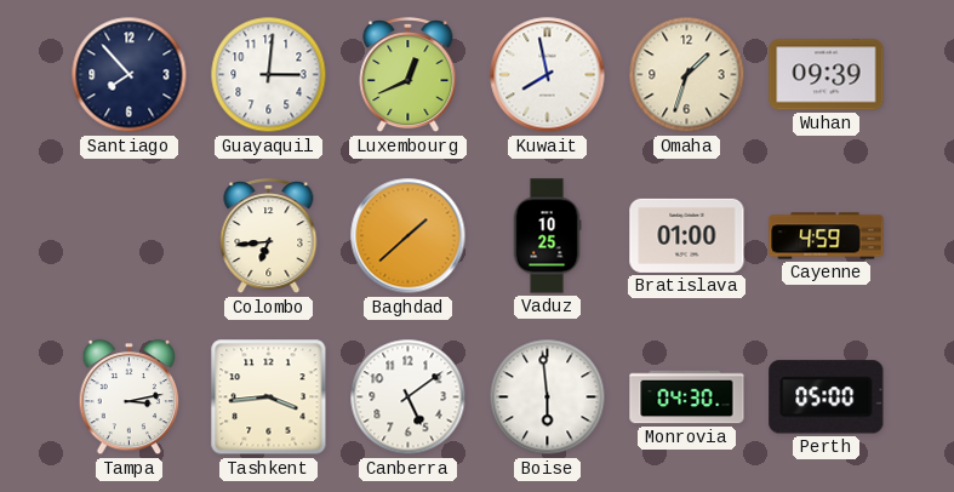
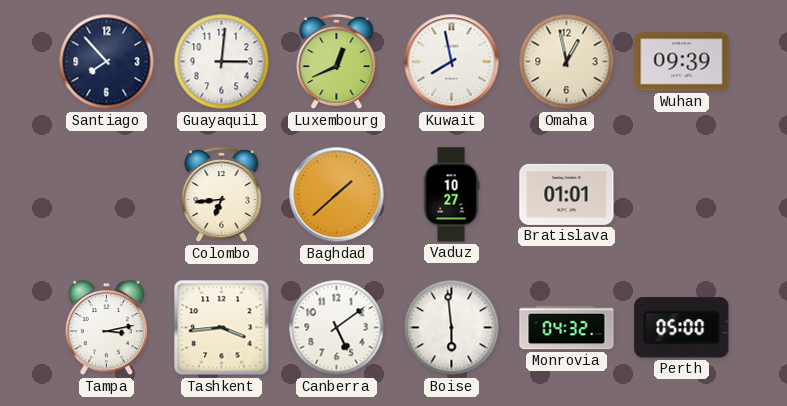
Omaha: 1:33 -> 12:58
Vaduz: 10:25 -> 10:27
Bratislava: 01:00 -> 01:01
Cayenne: 4:59 -> none
Monrovia: 04:30 -> 04:32
